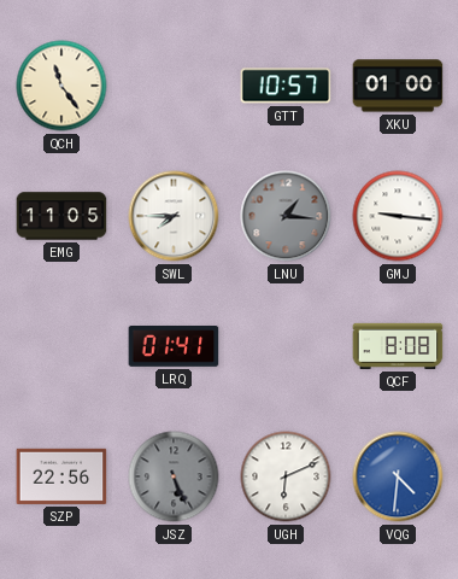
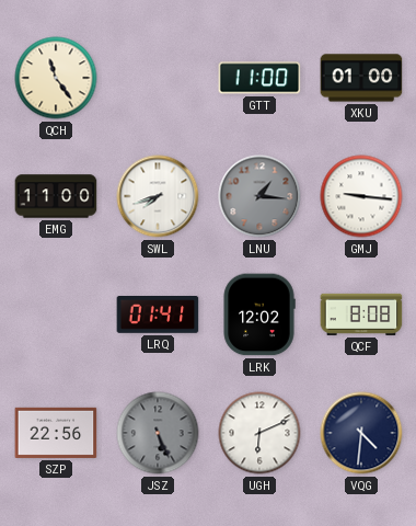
GTT: 10:57 -> 11:00
EMG: 11:05 -> 11:00
SWL: 7:45 -> 7:42
LRK: none -> 12:02
VQG dial: blue -> navy
